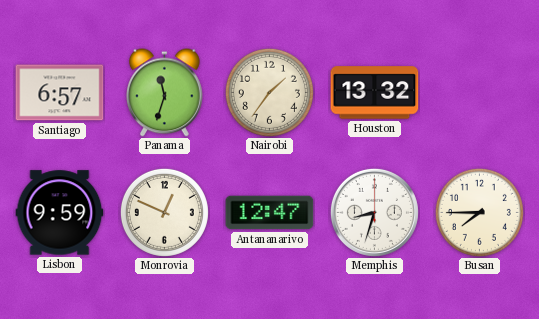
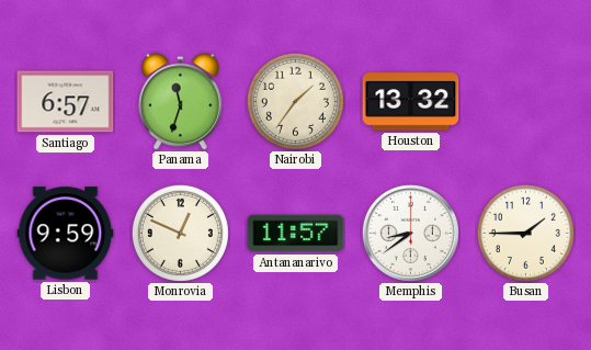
Antananarivo: 12:47 -> 11:57
Memphis: 8:33 -> 8:39
Busan: 7:45 -> 1:45
